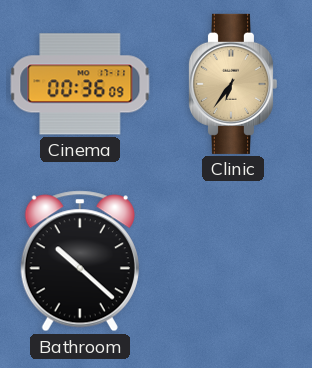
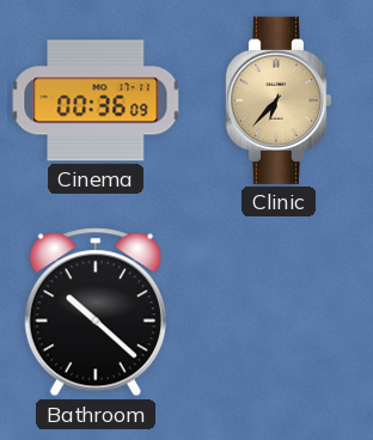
Clinic: 6:36 -> 6:37
